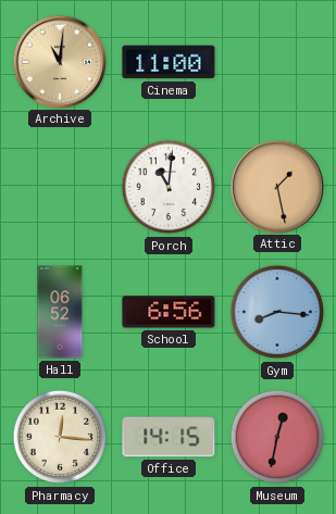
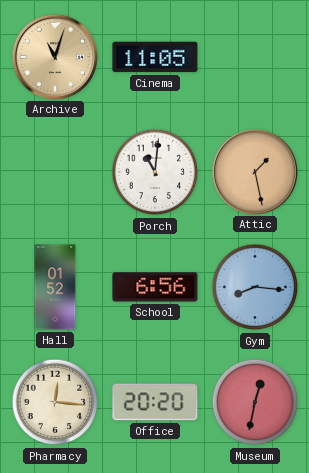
Archive: 11:01 -> 11:03
Cinema: 11:00 -> 11:05
Hall: 06:52 -> 01:52
Office: 14:15 -> 20:20
